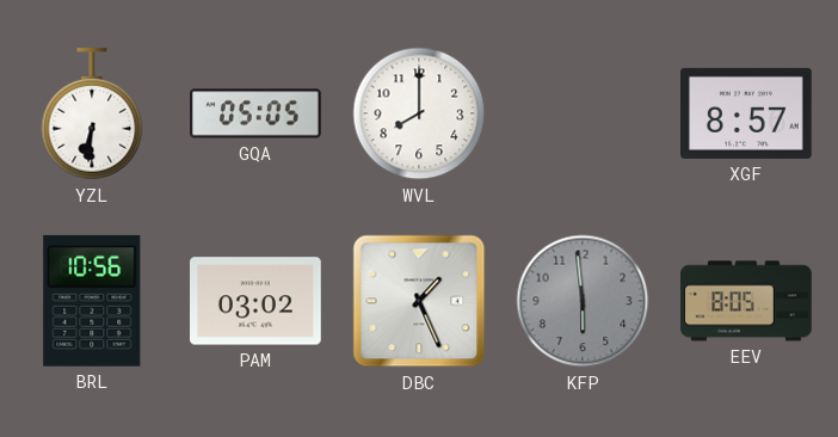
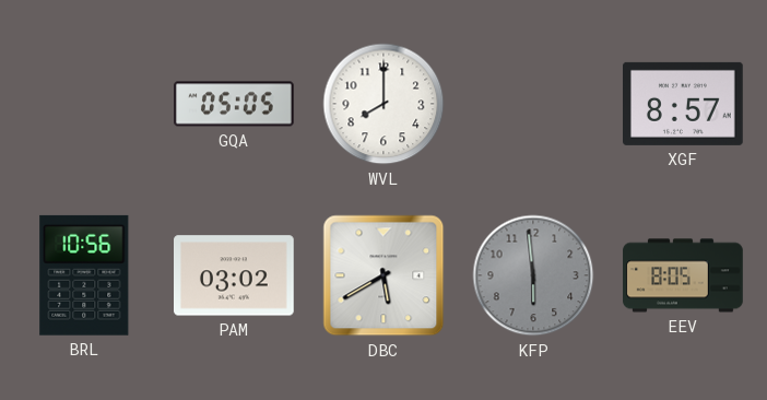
YZL: 6:31 -> none
DBC: 1:26 -> 5:40
